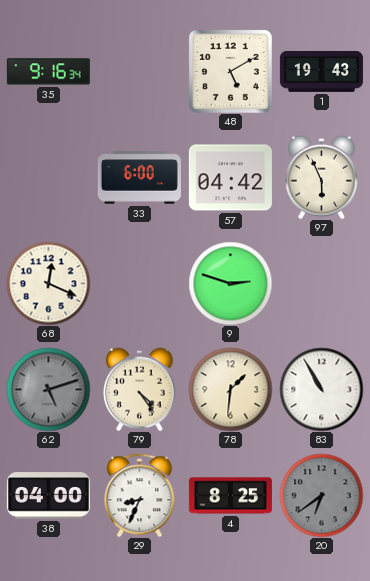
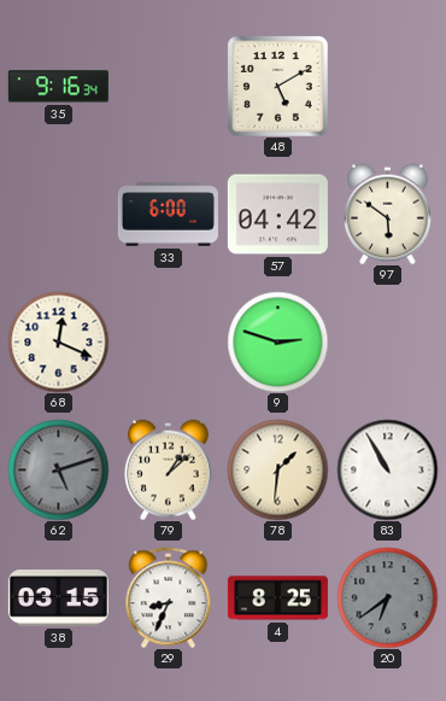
1: 19:43 -> none
97: 5:56 -> 5:51
79: 4:24 -> 1:08
38: 04:00 -> 03:15
